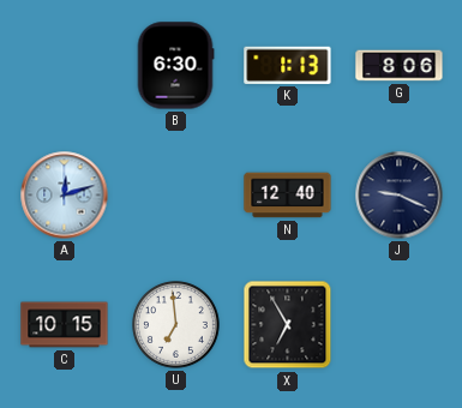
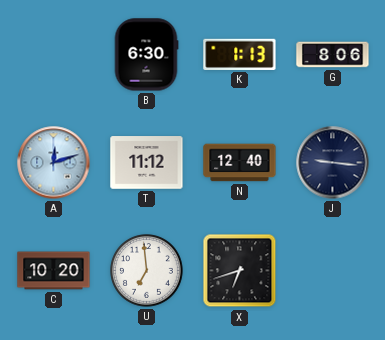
T: none -> 11:12
J: 9:19 -> 9:16
C: 10:15 -> 10:20
X: 6:55 -> 6:42
